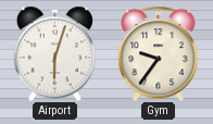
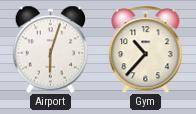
Gym: 9:36 -> 10:37
